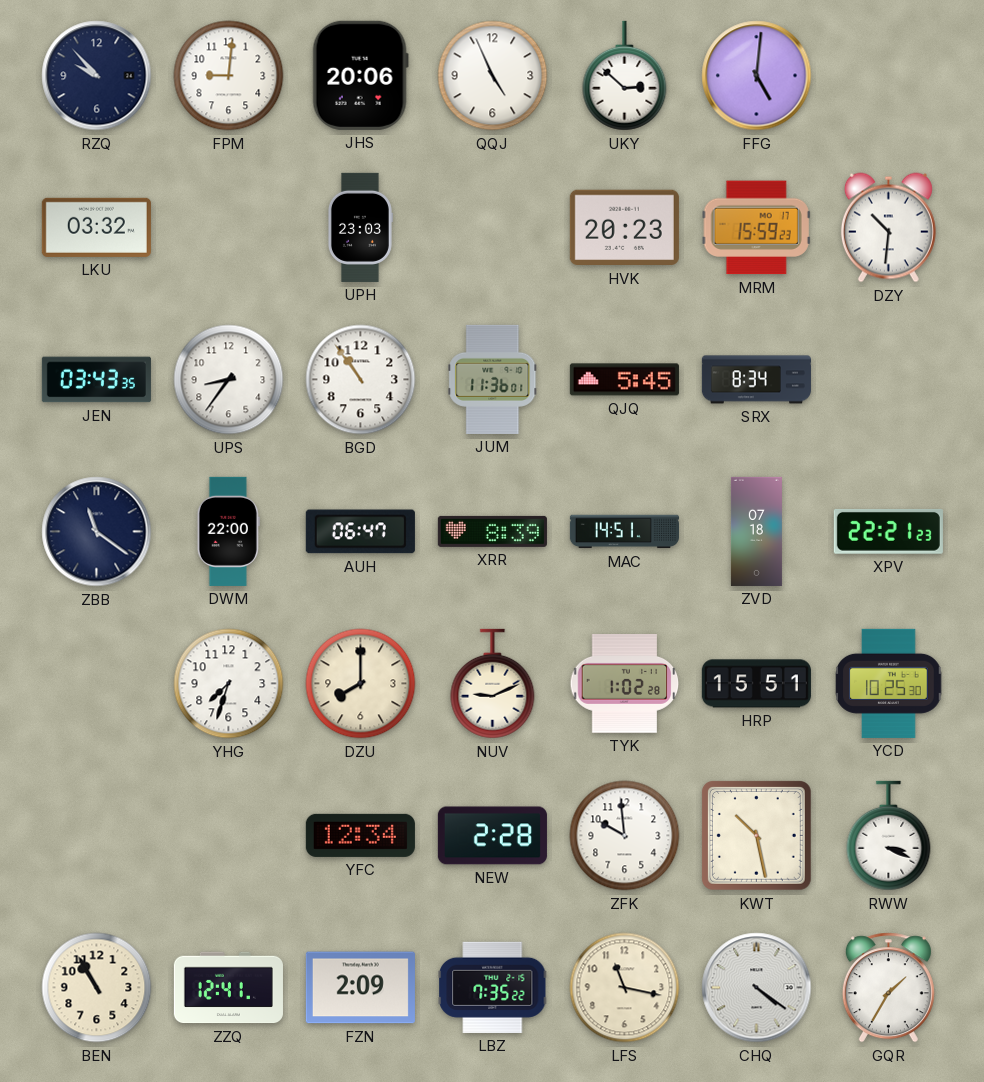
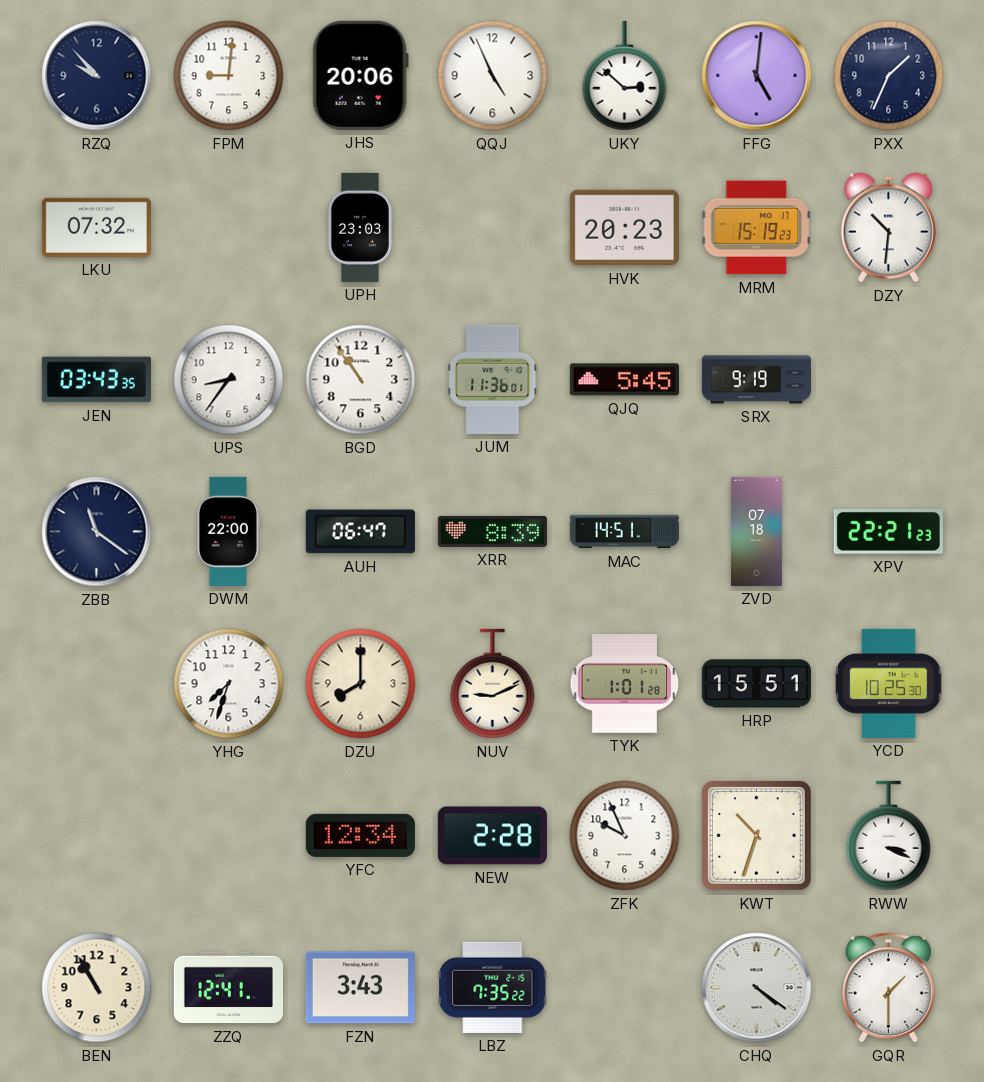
PXX: none -> 1:34
LKU: 03:32 -> 07:32
MRM: 15:59 -> 15:19
SRX: 8:34 -> 9:19
TYK: 1:02 -> 1:01
ZFK: 9:59 -> 9:56
KWT: 10:28 -> 10:33
FZN: 2:09 -> 3:43
LFS: 11:17 -> none
GQR: 1:35 -> 1:30
